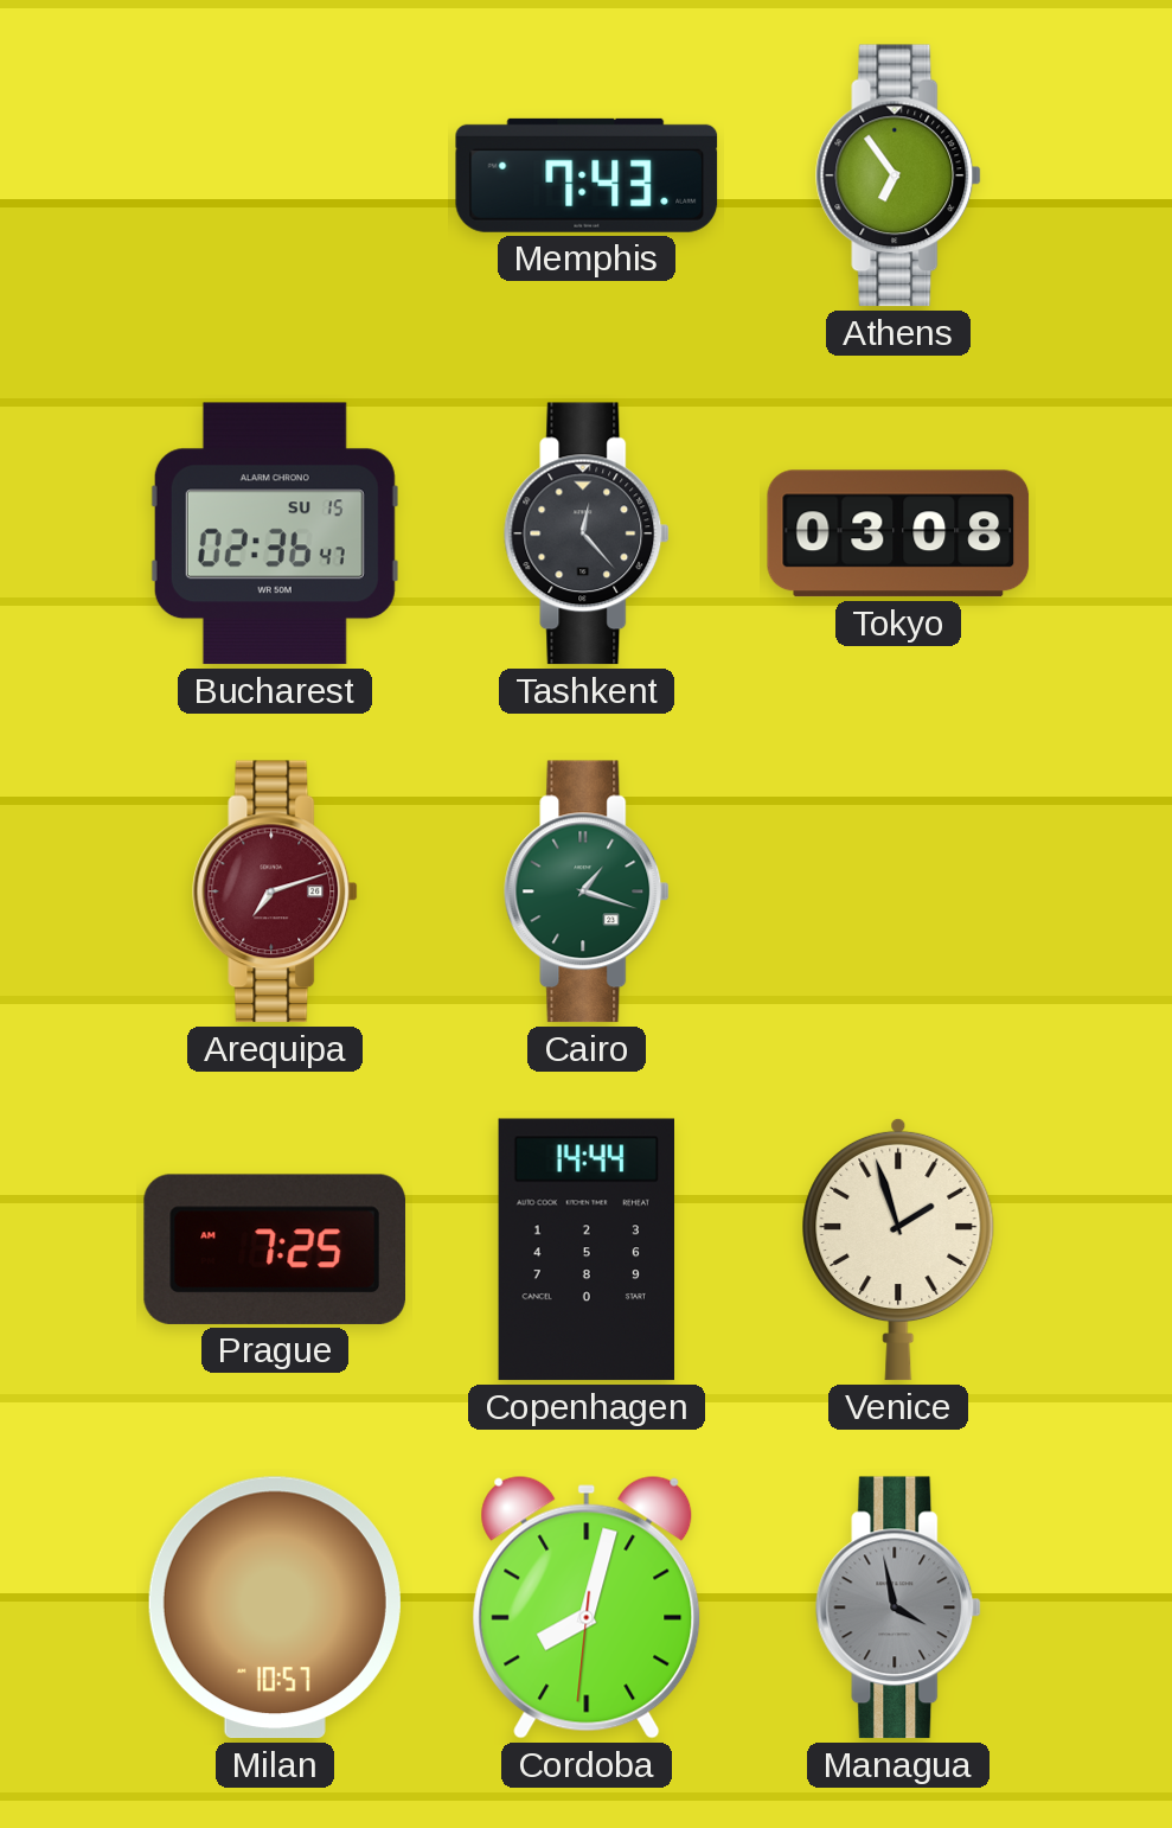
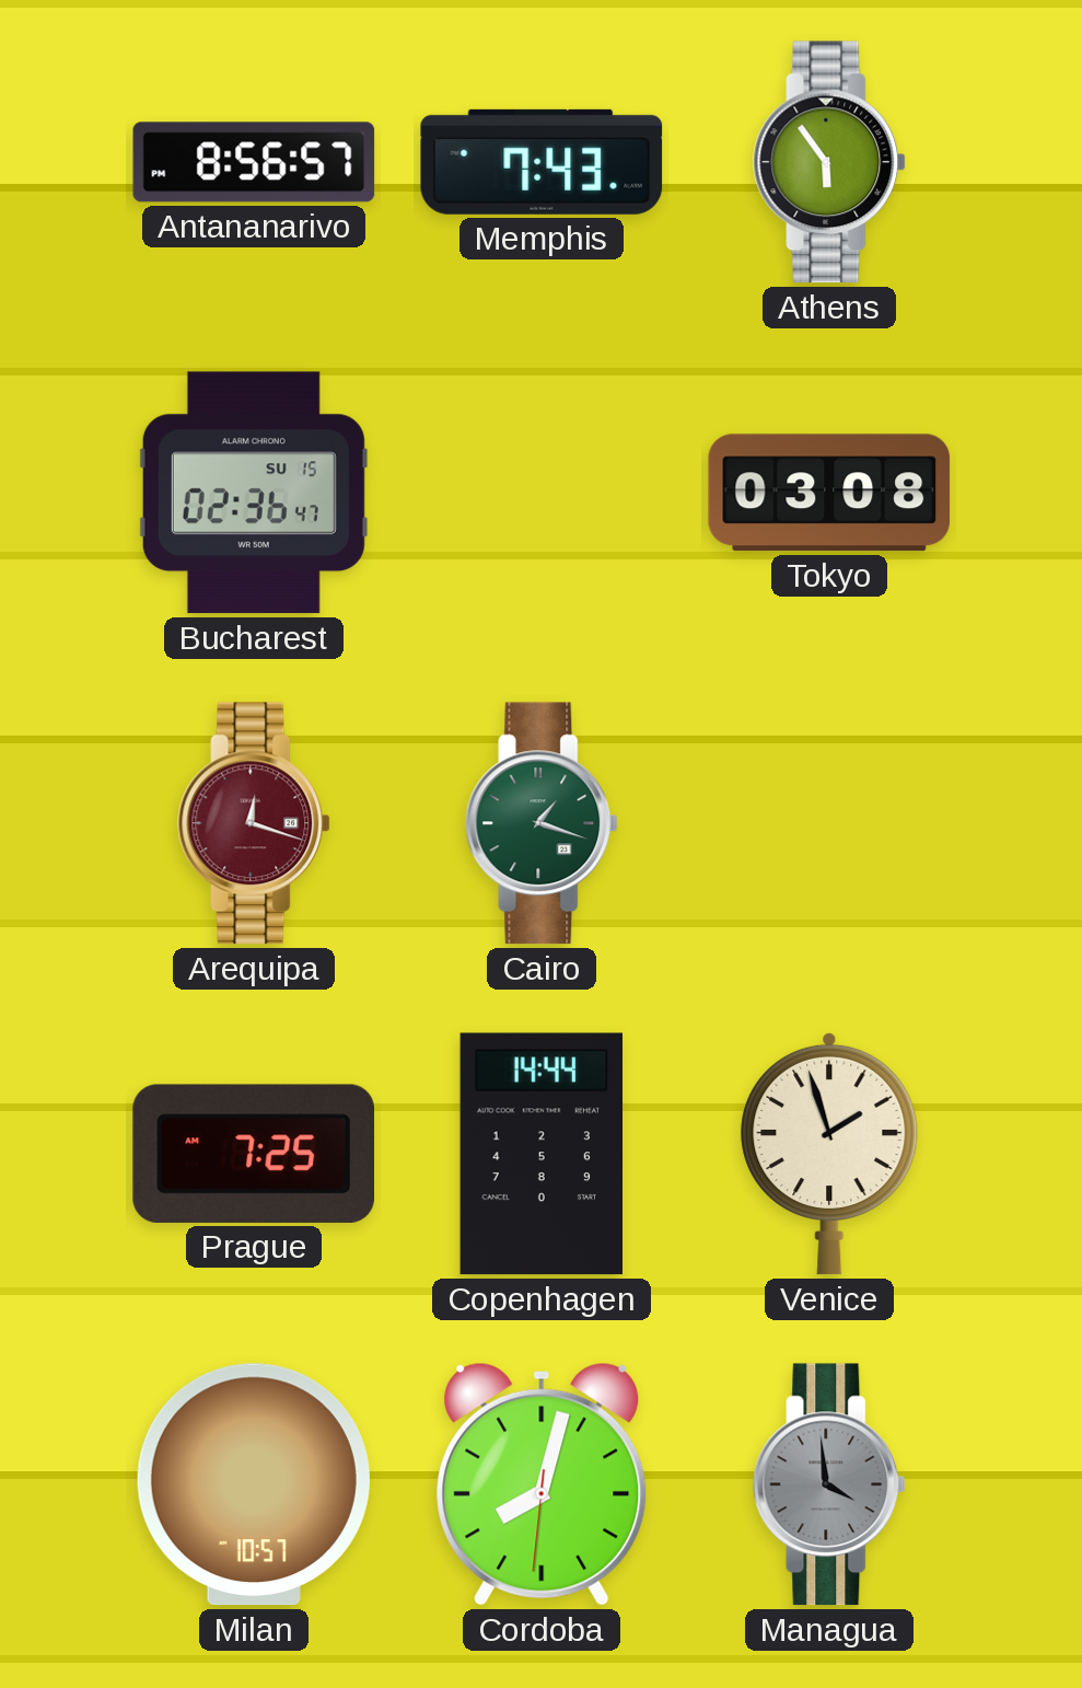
Antananarivo: none -> 8:56
Athens: 6:54 -> 5:54
Tashkent: 12:23 -> none
Arequipa: 7:12 -> 12:18
Managua: 3:58 -> 3:59
